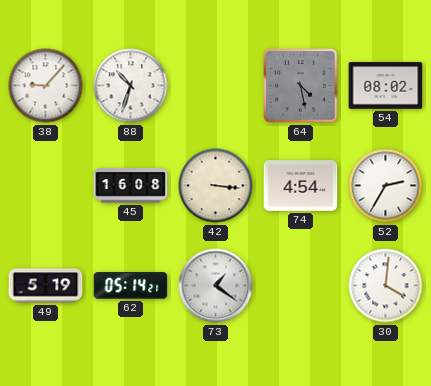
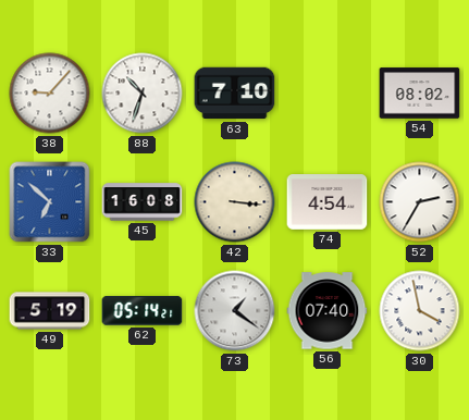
63: none -> 7:10
64: 4:28 -> none
33: none -> 6:52
56: none -> 07:40
30: 4:01 -> 3:58
